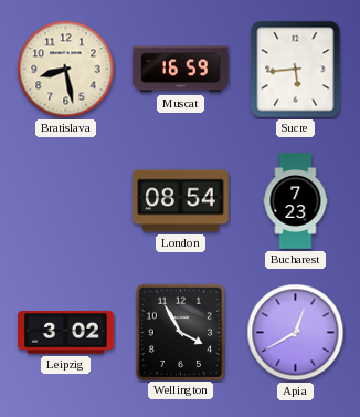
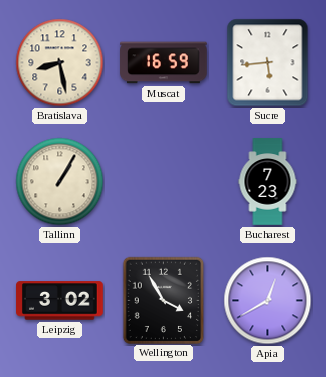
Tallinn: none -> 1:05
London: 08:54 -> none
